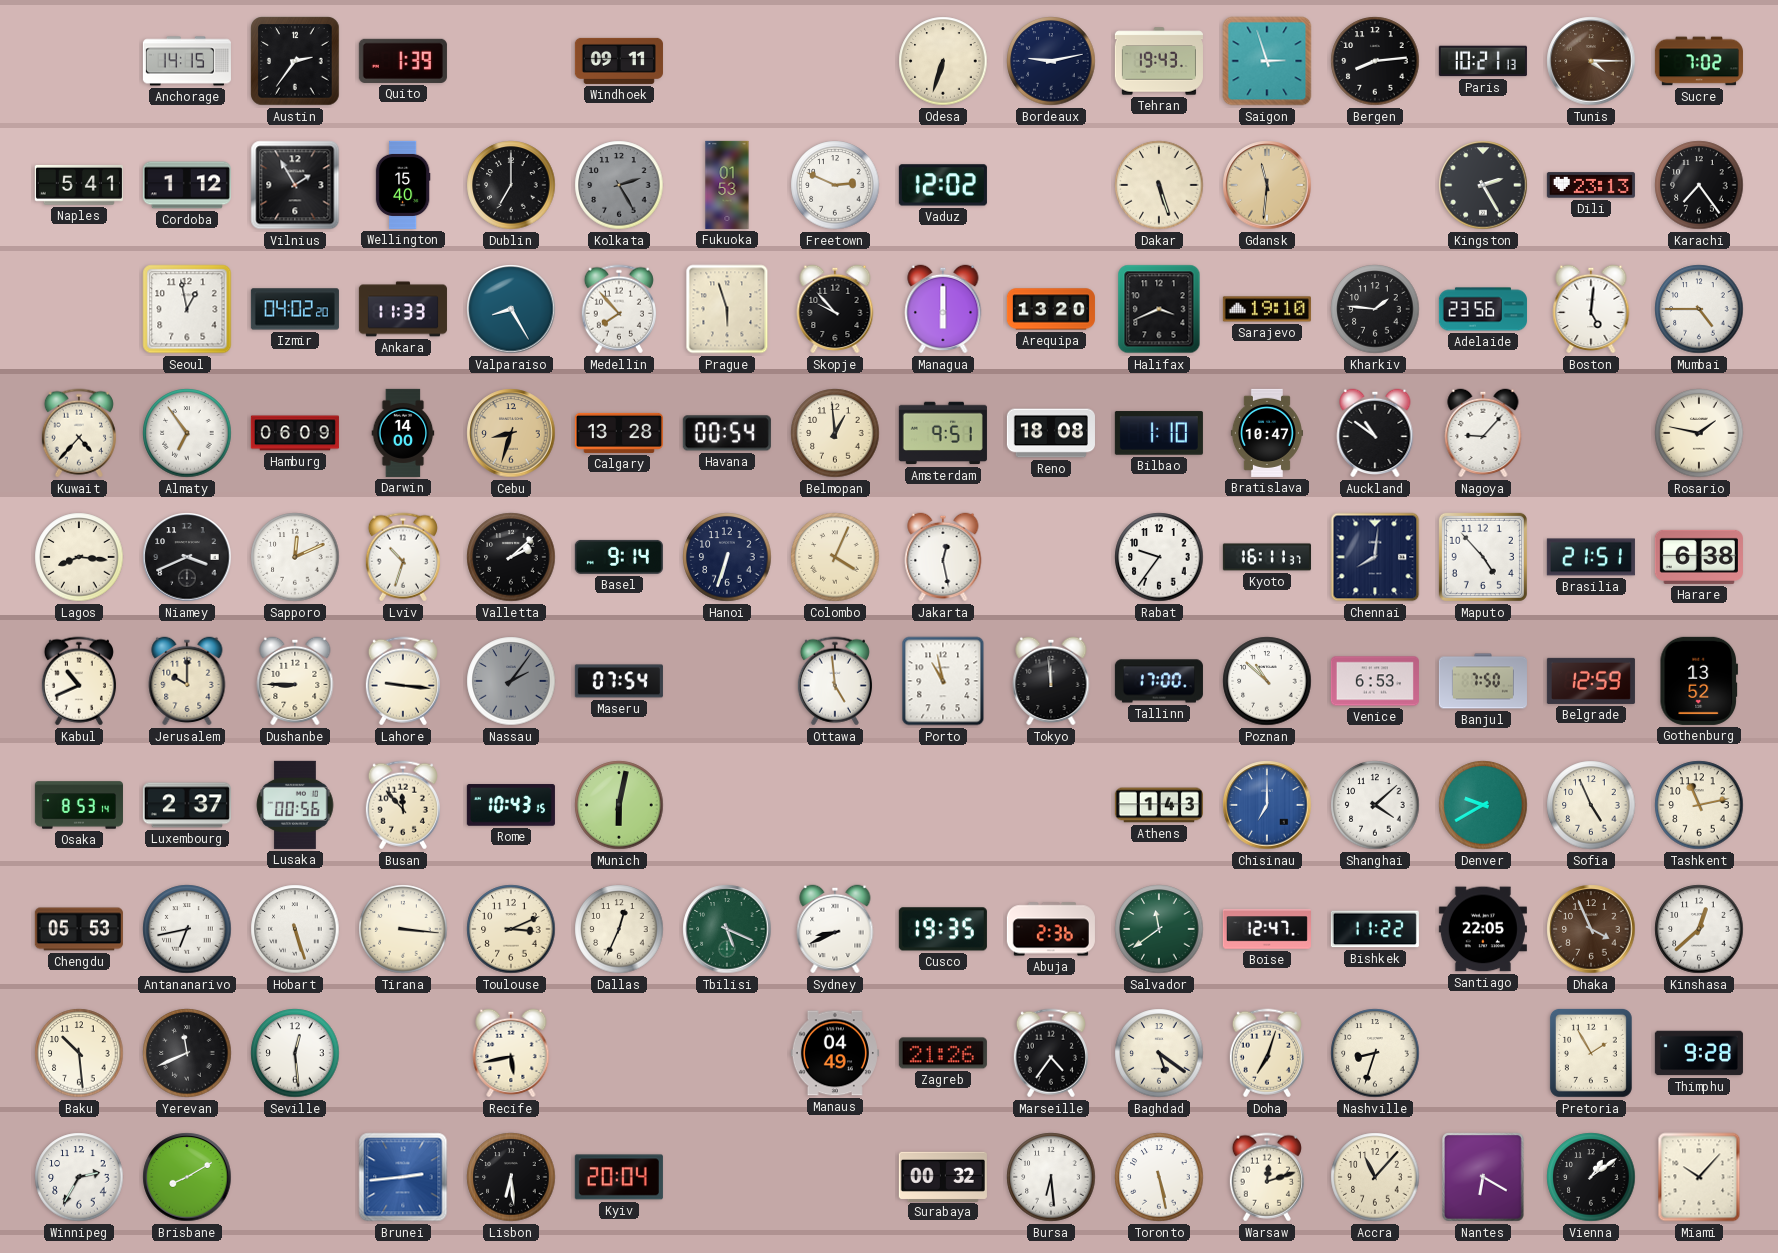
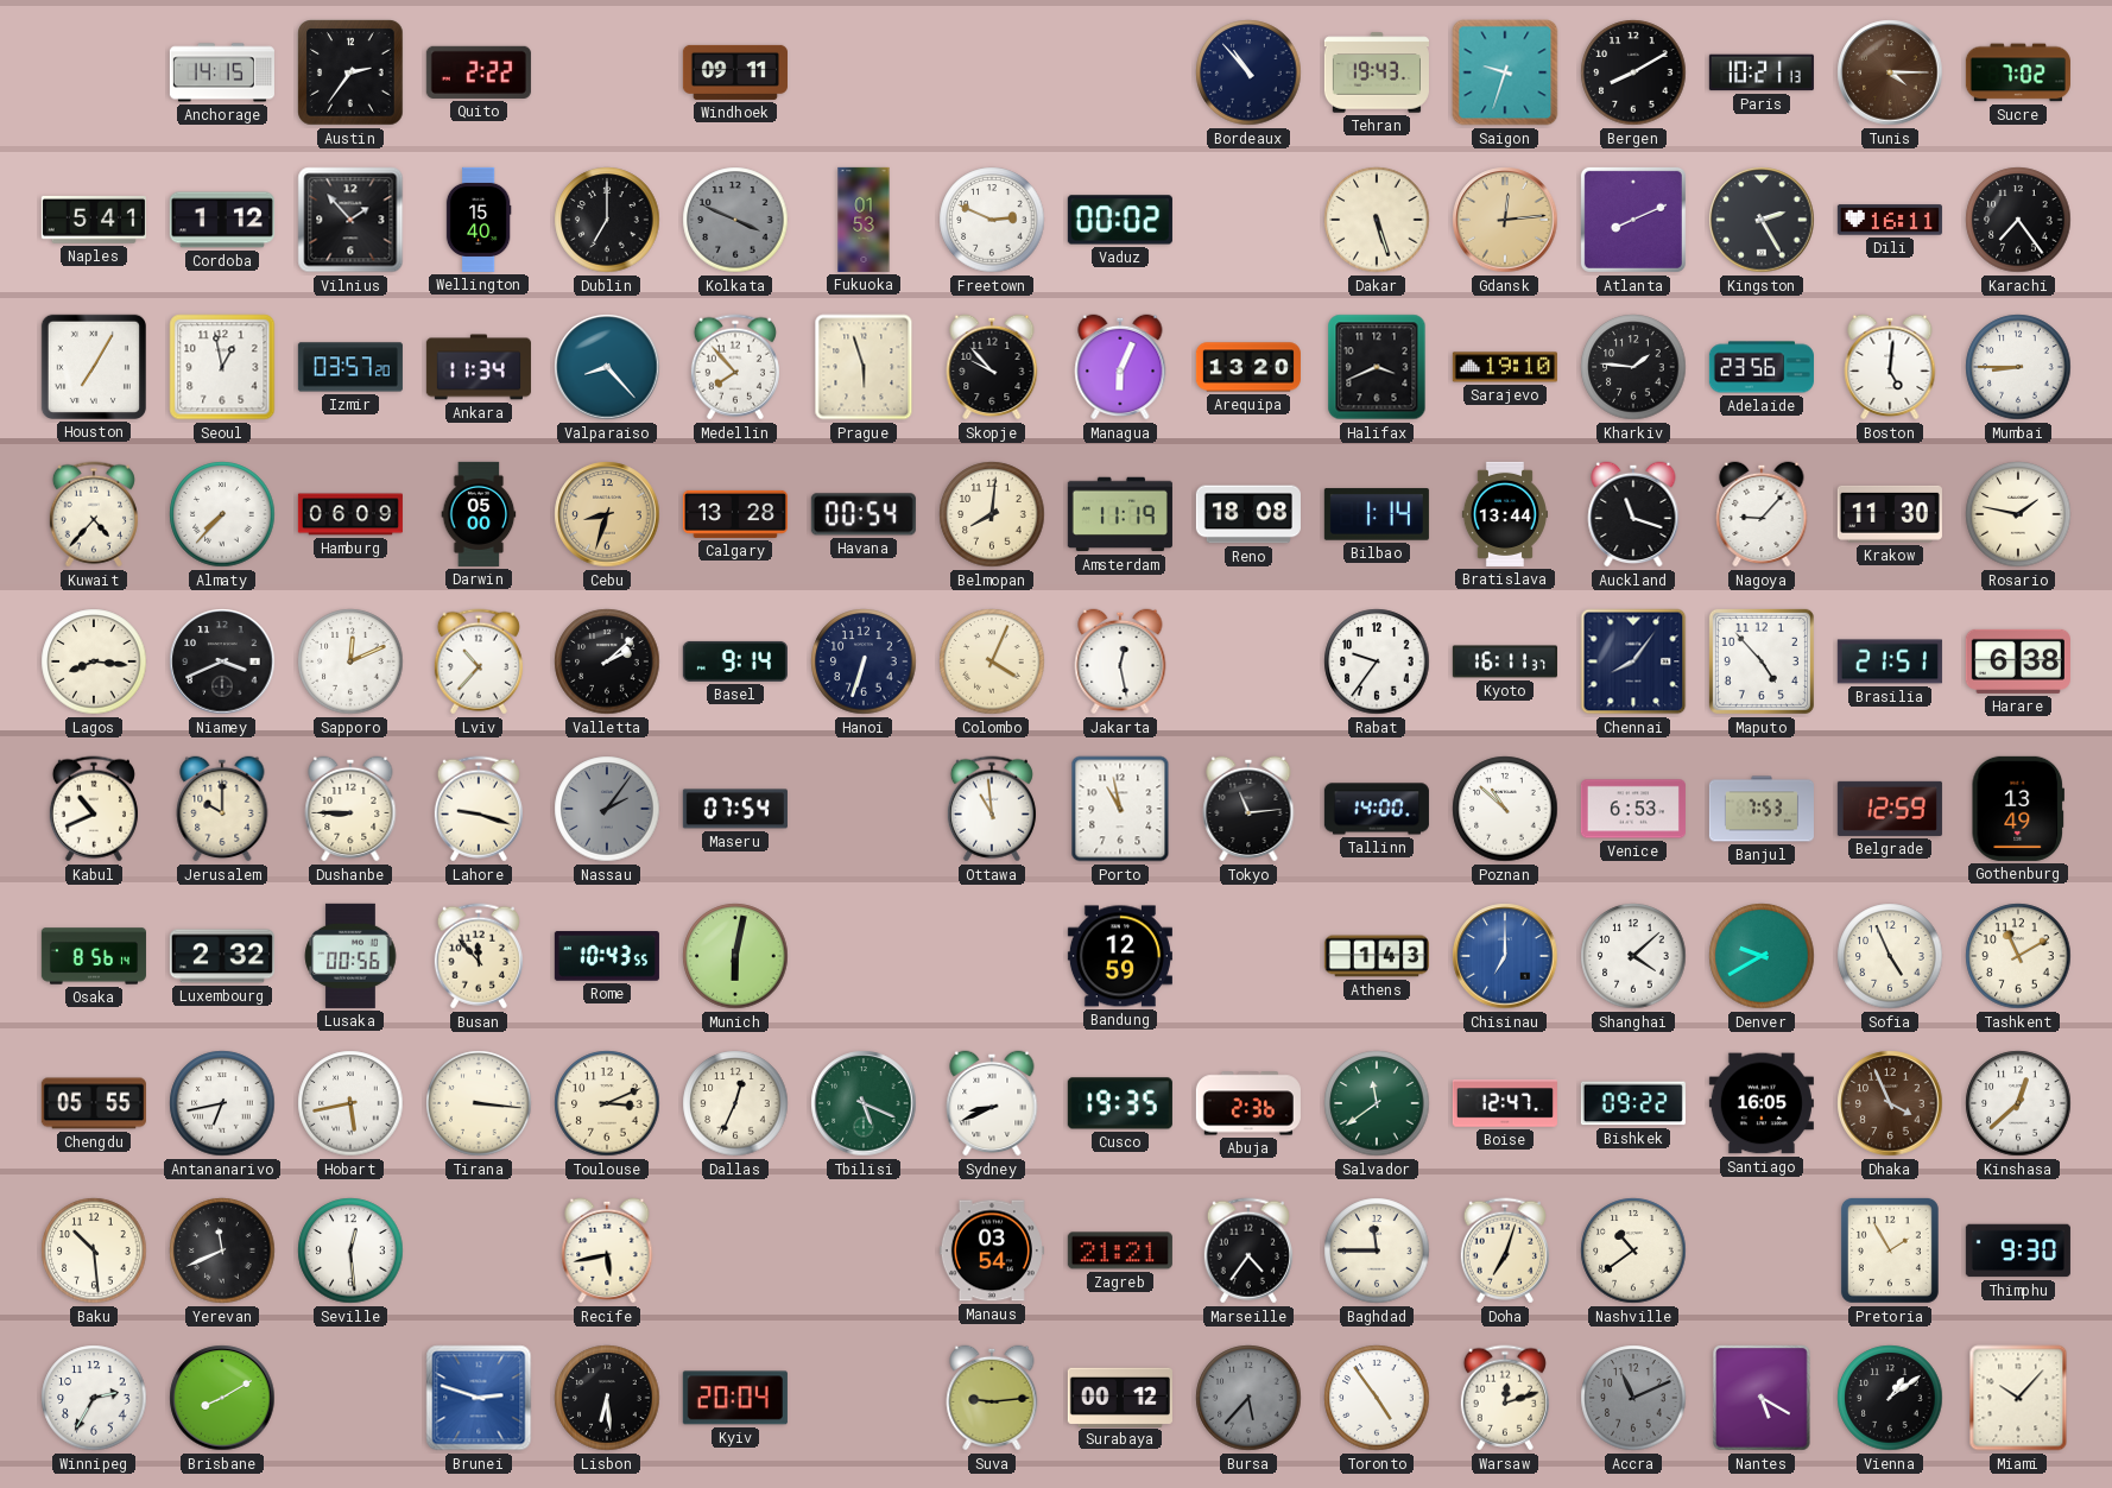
Quito: 1:39 -> 2:22
Odesa: 6:33 -> none
Bordeaux: 9:13 -> 10:53
Saigon: 2:57 -> 9:33
Bergen: 8:14 -> 8:10
Vilnius: 1:55 -> 1:53
Kolkata: 2:25 -> 3:49
Vaduz: 12:02 -> 00:02
Gdansk: 11:31 -> 12:14
Atlanta: none -> 8:11
Dili: 23:13 -> 16:11
Houston: none -> 7:05
Izmir: 04:02 -> 03:57
Ankara: 11:33 -> 11:34
Valparaiso: 8:25 -> 8:23
Managua: 6:00 -> 6:04
Mumbai: 4:45 -> 8:45
Almaty: 6:54 -> 7:37
Darwin: 14:00 -> 05:00
Belmopan: 12:59 -> 8:01
Amsterdam: 9:51 -> 11:19
Bilbao: 1:10 -> 1:14
Bratislava: 10:47 -> 13:44
Auckland: 10:51 -> 11:18
Krakow: none -> 11:30
Lviv: 10:33 -> 10:37
Chennai: 8:01 -> 8:06
Lahore: 9:16 -> 9:18
Ottawa: 4:59 -> 10:59
Tokyo: 11:59 -> 11:14
Tallinn: 17:00 -> 14:00
Banjul: 7:50 -> 7:53
Gothenburg: 13:52 -> 13:49
Osaka: 8:53 -> 8:56
Luxembourg: 2:37 -> 2:32
Rome: 10:43:15 -> 10:43:55
Bandung: none -> 12:59
Tashkent: 11:13 -> 11:10
Chengdu: 05:53 -> 05:55
Hobart: 5:27 -> 5:43
Bishkek: 11:22 -> 09:22
Santiago: 22:05 -> 16:05
Manaus: 04:49 -> 03:54
Zagreb: 21:26 -> 21:21
Baghdad: 5:21 -> 11:45
Nashville: 8:33 -> 10:39
Thimphu: 9:28 -> 9:30
Brunei: 2:44 -> 2:48
Suva: none -> 9:14
Surabaya: 00:32 -> 00:12
Bursa: 6:29 -> 5:37
Bursa dial: white -> grey
Toronto: 5:28 -> 4:54
Accra: 11:07 -> 11:11
Accra dial: cream -> grey
Nantes: 6:20 -> 5:20
